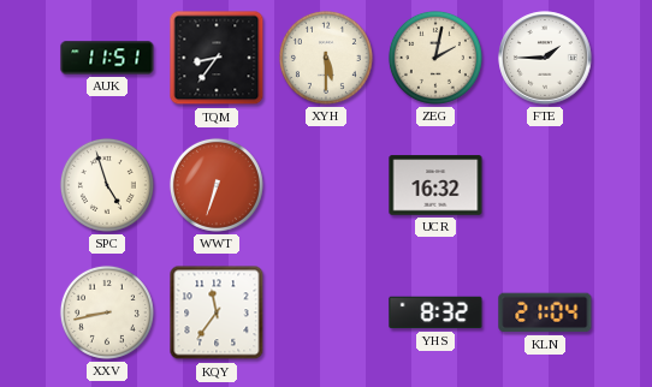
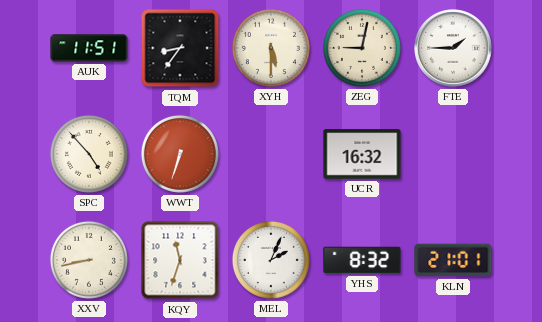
ZEG: 2:02 -> 9:02
SPC: 4:57 -> 4:53
KQY: 11:36 -> 11:33
MEL: none -> 2:04
KLN: 21:04 -> 21:01
